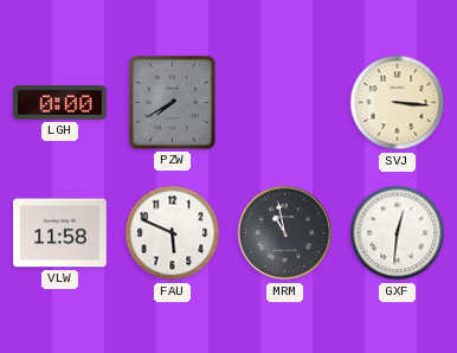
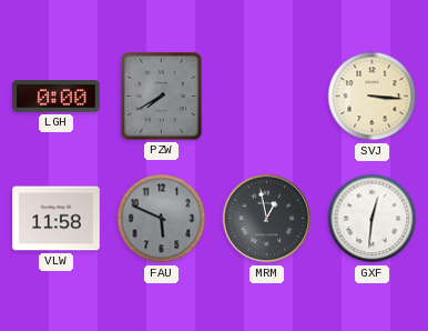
FAU dial: white -> grey
MRM: 10:58 -> 12:58
